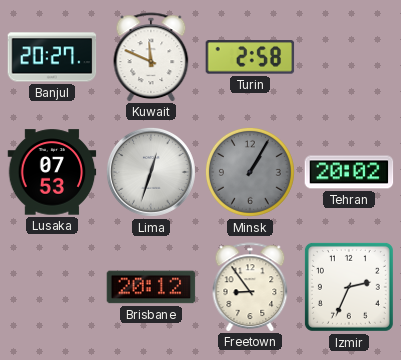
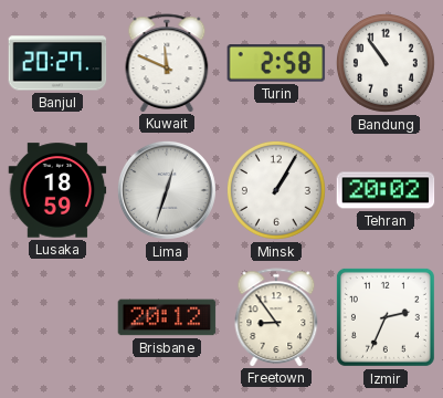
Bandung: none -> 10:54
Lusaka: 07:53 -> 18:59
Minsk dial: grey -> white
